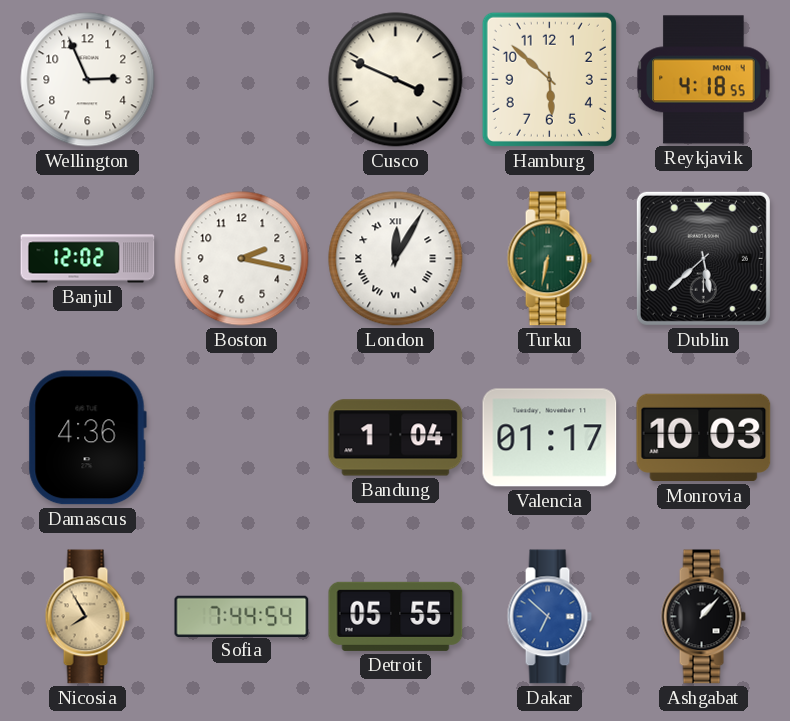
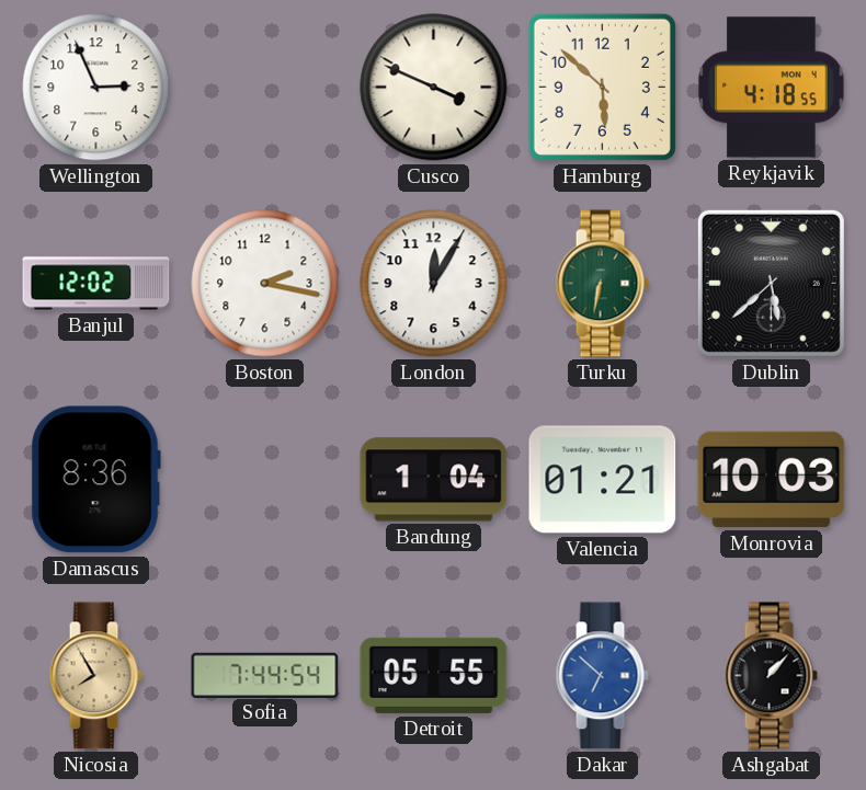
London numerals: Roman -> Arabic
Damascus: 4:36 -> 8:36
Valencia: 01:17 -> 01:21
